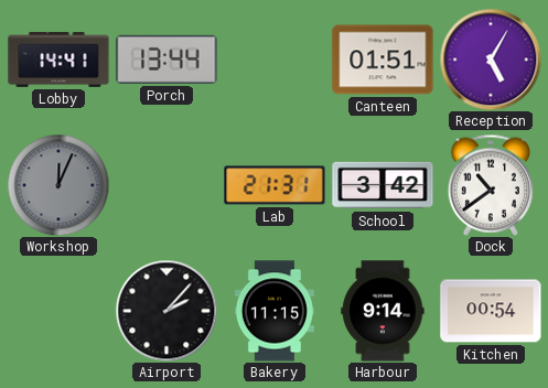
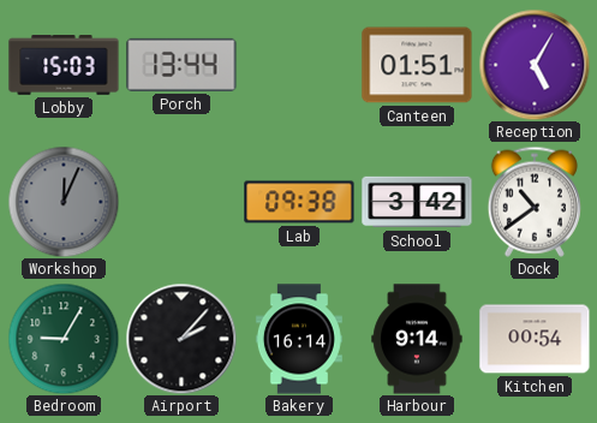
Lobby: 14:41 -> 15:03
Lab: 21:31 -> 09:38
Bedroom: none -> 9:05
Bakery: 11:15 -> 16:14
